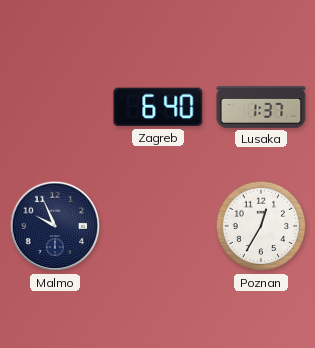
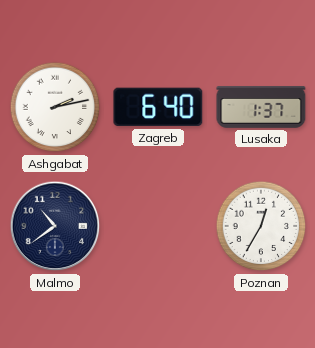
Ashgabat: none -> 2:13
Malmo: 9:56 -> 10:39
